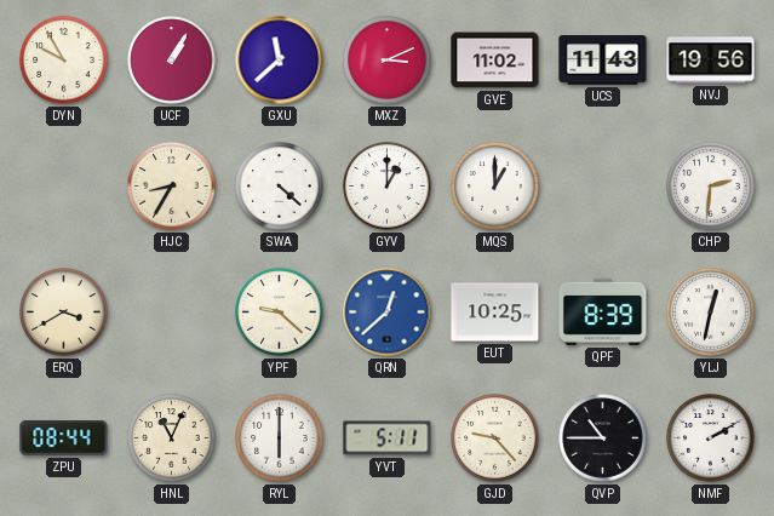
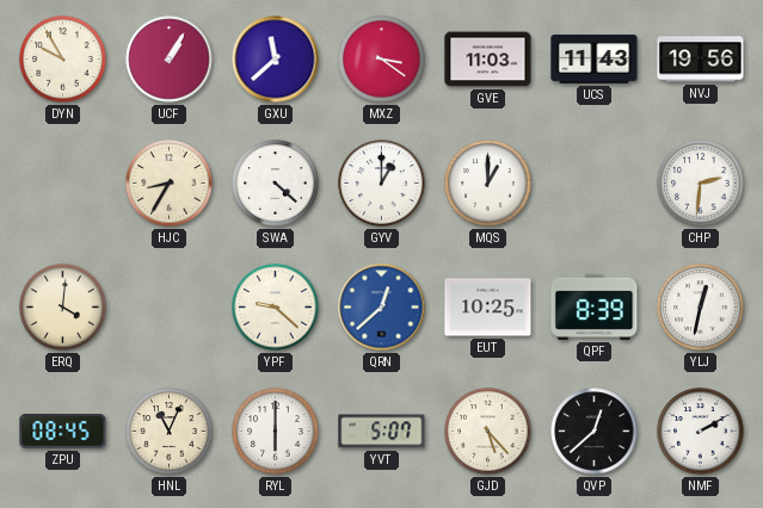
MXZ: 3:11 -> 3:21
GVE: 11:02 -> 11:03
ERQ: 3:40 -> 4:01
ZPU: 08:44 -> 08:45
YVT: 5:11 -> 5:07
GJD: 9:23 -> 5:23
QVP: 10:45 -> 12:38
